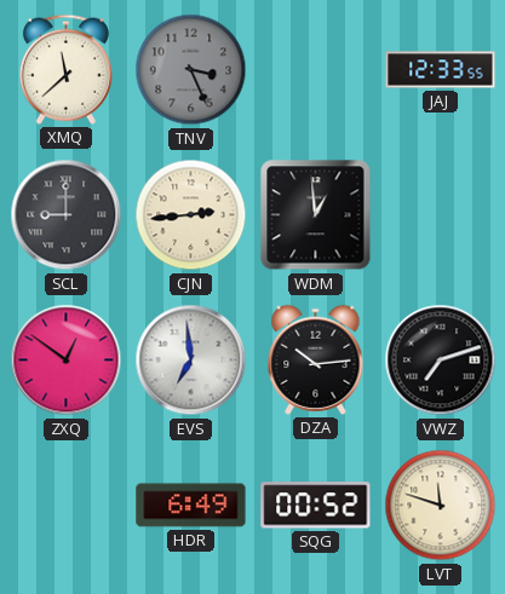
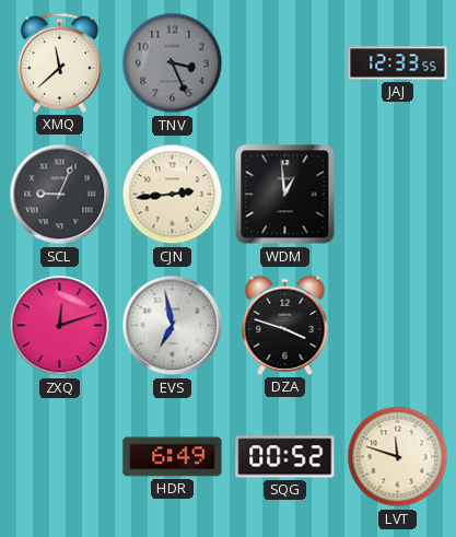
SCL: 9:00 -> 9:04
ZXQ: 12:51 -> 12:12
EVS: 6:59 -> 6:58
DZA: 10:14 -> 3:48
VWZ: 7:12 -> none
